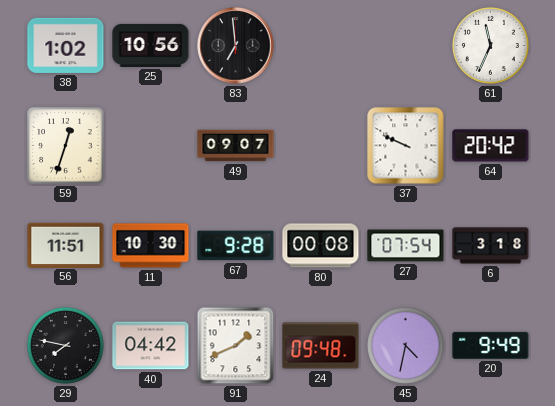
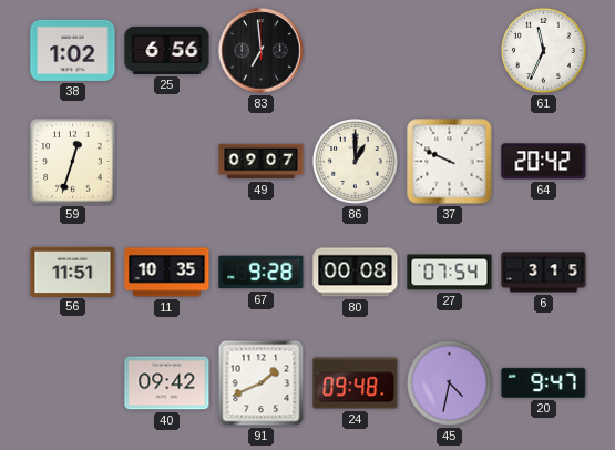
25: 10:56 -> 6:56
86: none -> 1:00
11: 10:30 -> 10:35
6: 3:18 -> 3:15
29: 7:47 -> none
40: 04:42 -> 09:42
20: 9:49 -> 9:47
